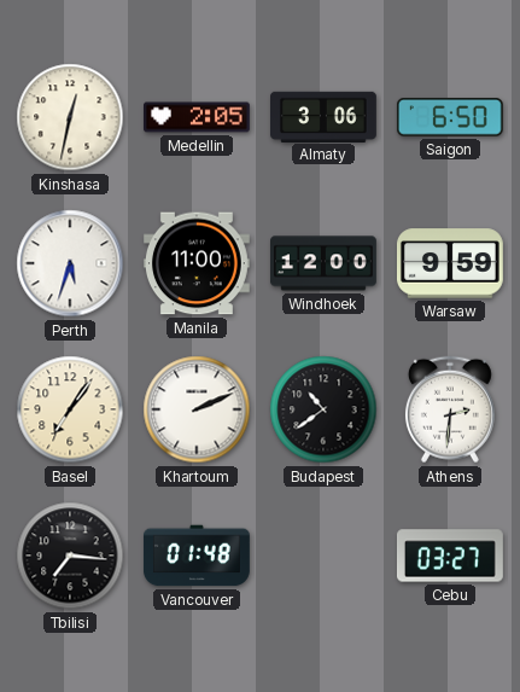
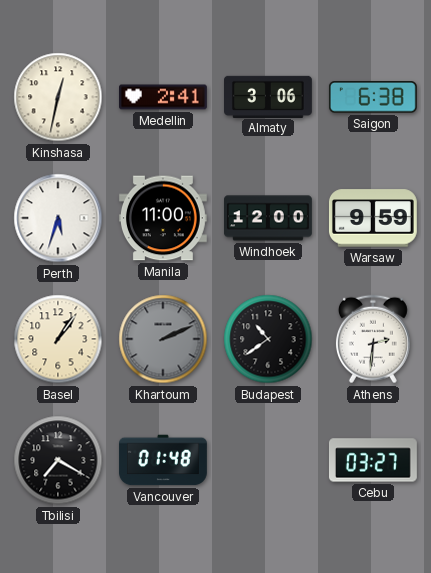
Medellin: 2:05 -> 2:41
Saigon: 6:50 -> 6:38
Basel: 7:06 -> 1:06
Khartoum dial: white -> grey
Tbilisi: 7:16 -> 7:20
